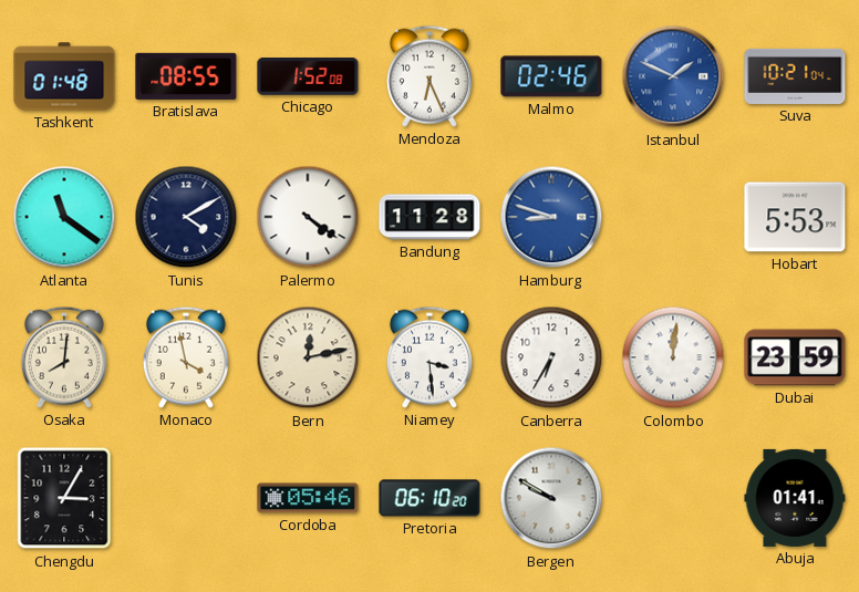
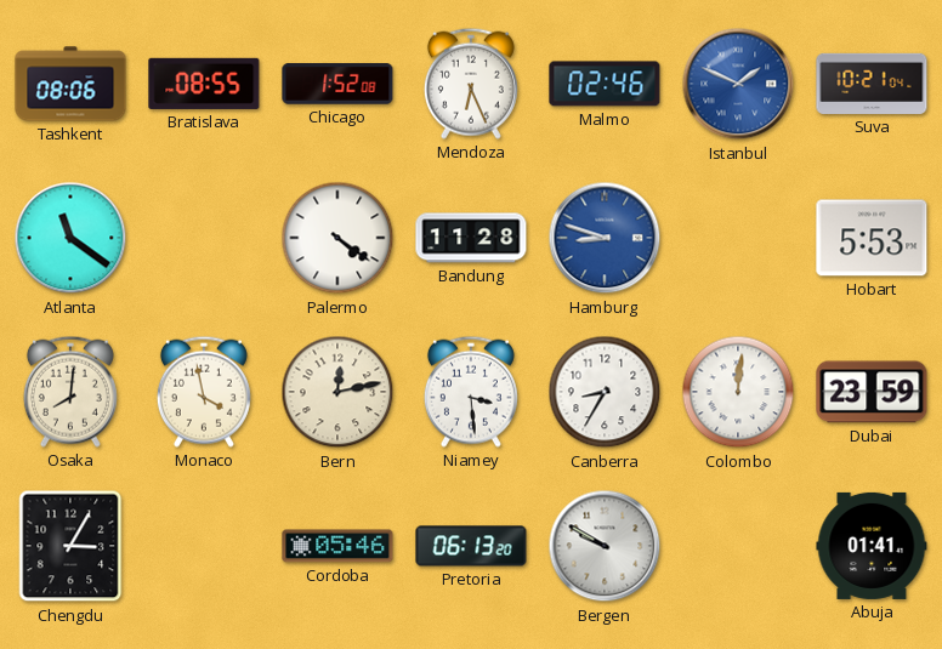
Tashkent: 01:48 -> 08:06
Tunis: 4:10 -> none
Canberra: 6:35 -> 8:35
Pretoria: 06:10 -> 06:13
